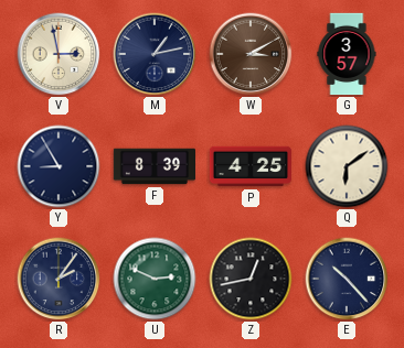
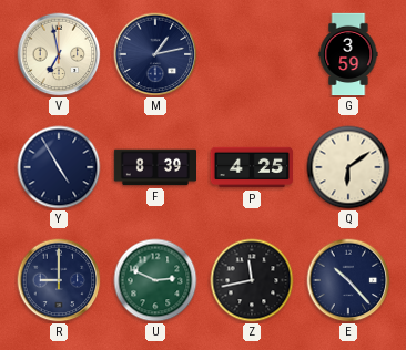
V: 2:58 -> 6:58
W: 3:10 -> none
G: 3:57 -> 3:59
Y: 8:55 -> 4:55
R: 2:06 -> 9:00
Z: 12:43 -> 11:43
